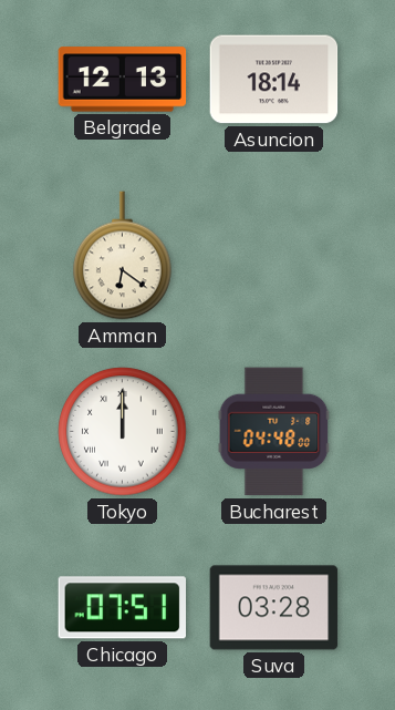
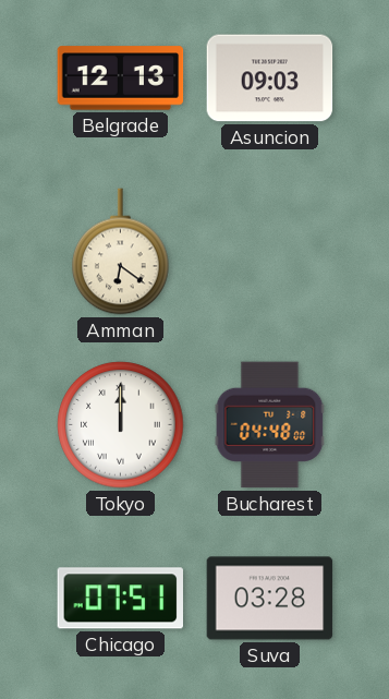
Asuncion: 18:14 -> 09:03
